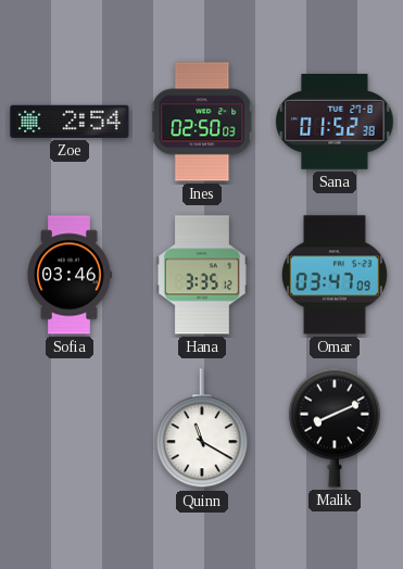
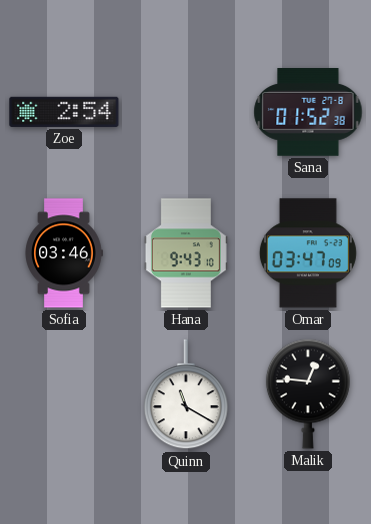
Ines: 02:50 -> none
Hana: 3:35 -> 9:43
Malik: 8:11 -> 12:46
